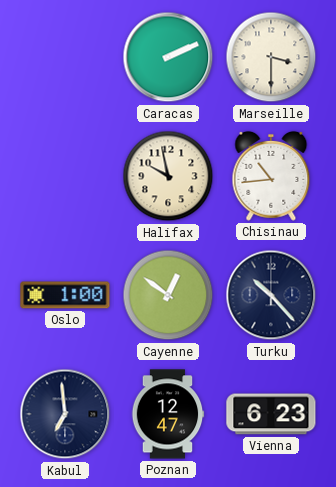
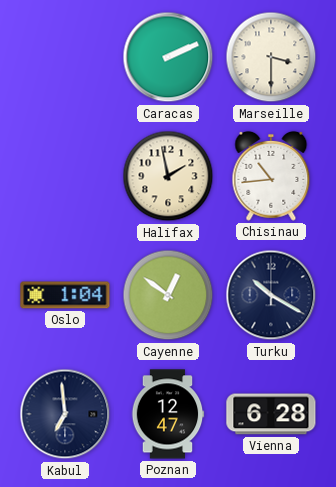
Halifax: 9:58 -> 1:58
Oslo: 1:00 -> 1:04
Turku: 10:23 -> 10:20
Vienna: 6:23 -> 6:28
